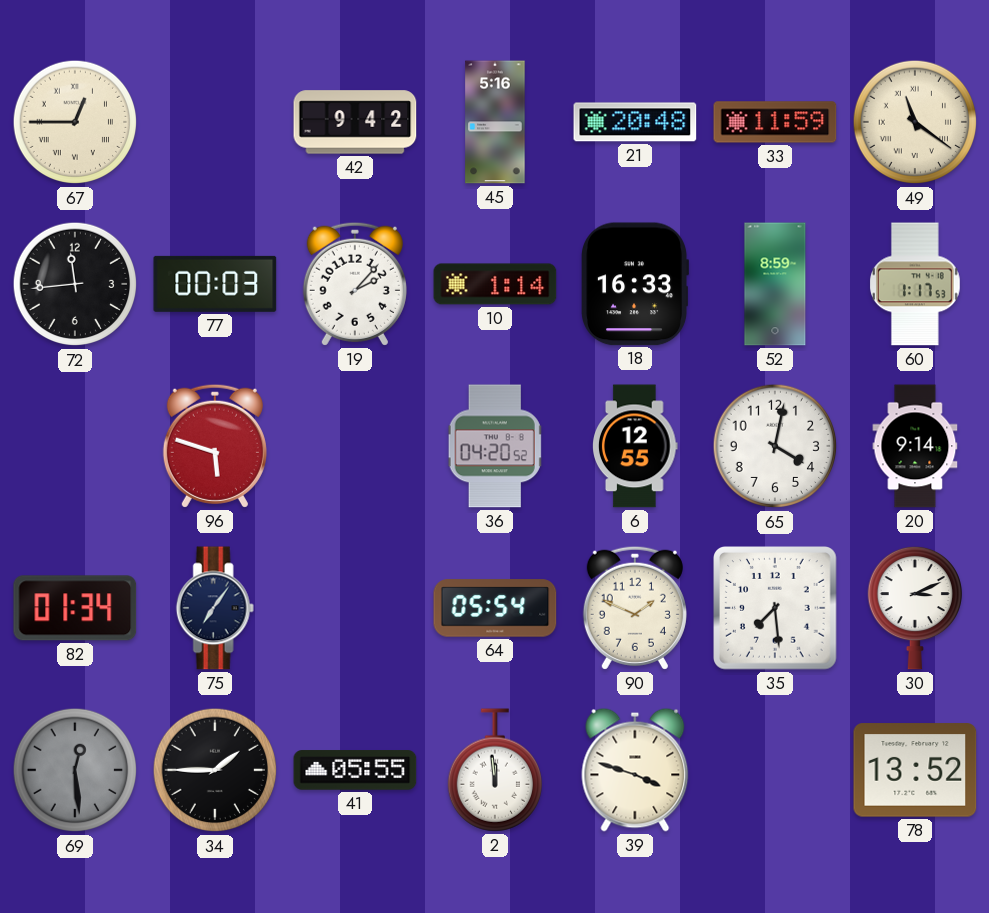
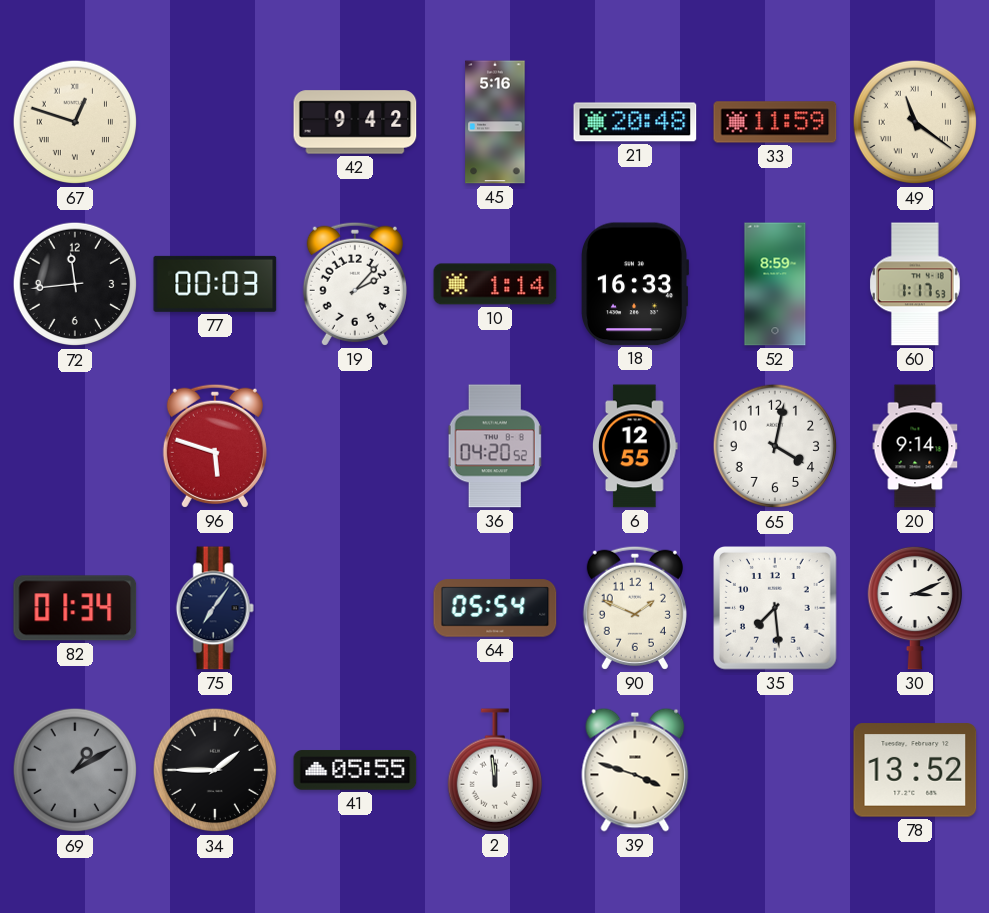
67: 12:45 -> 12:48
69: 12:29 -> 1:10
